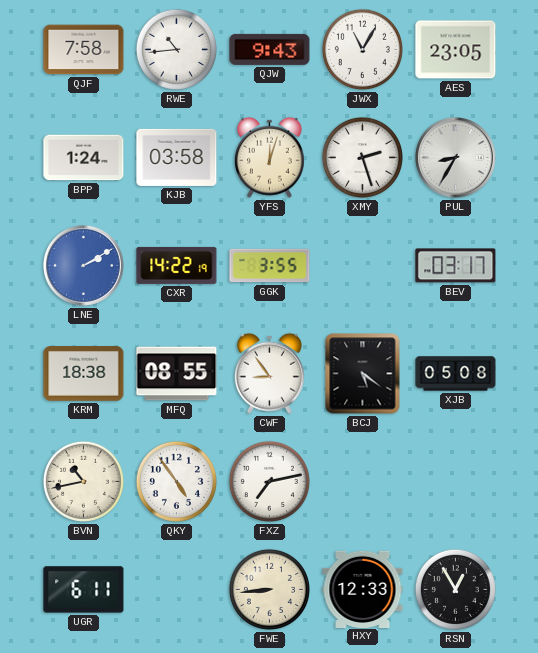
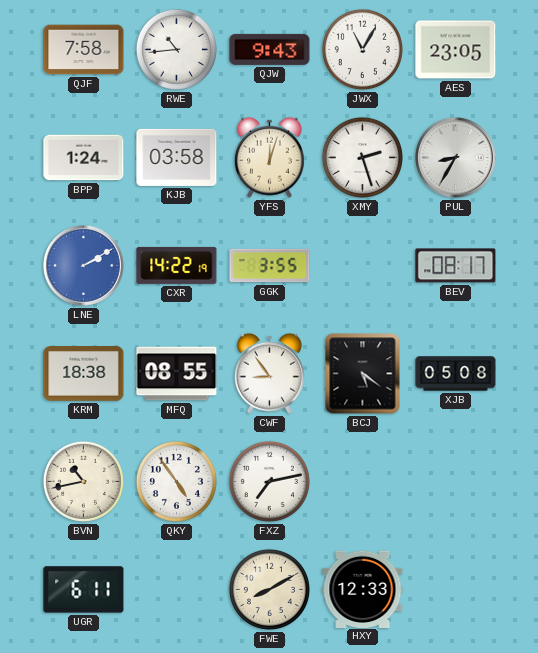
BEV: 03:17 -> 08:17
FWE: 8:44 -> 8:10
RSN: 12:55 -> none
